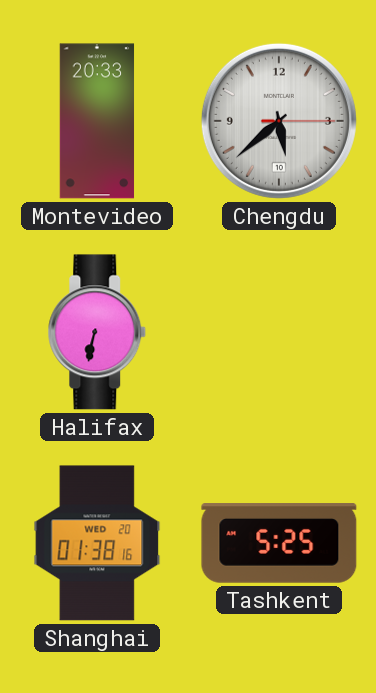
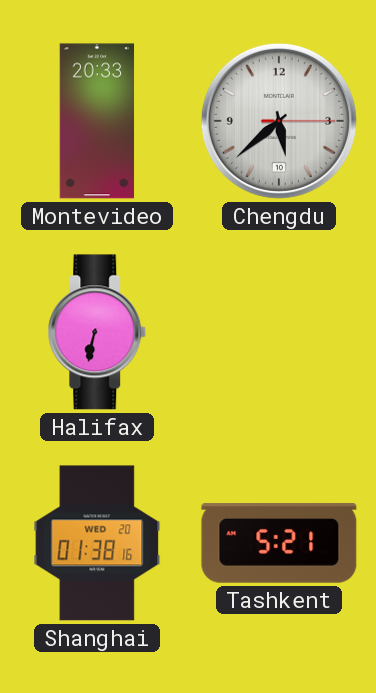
Tashkent: 5:25 -> 5:21
